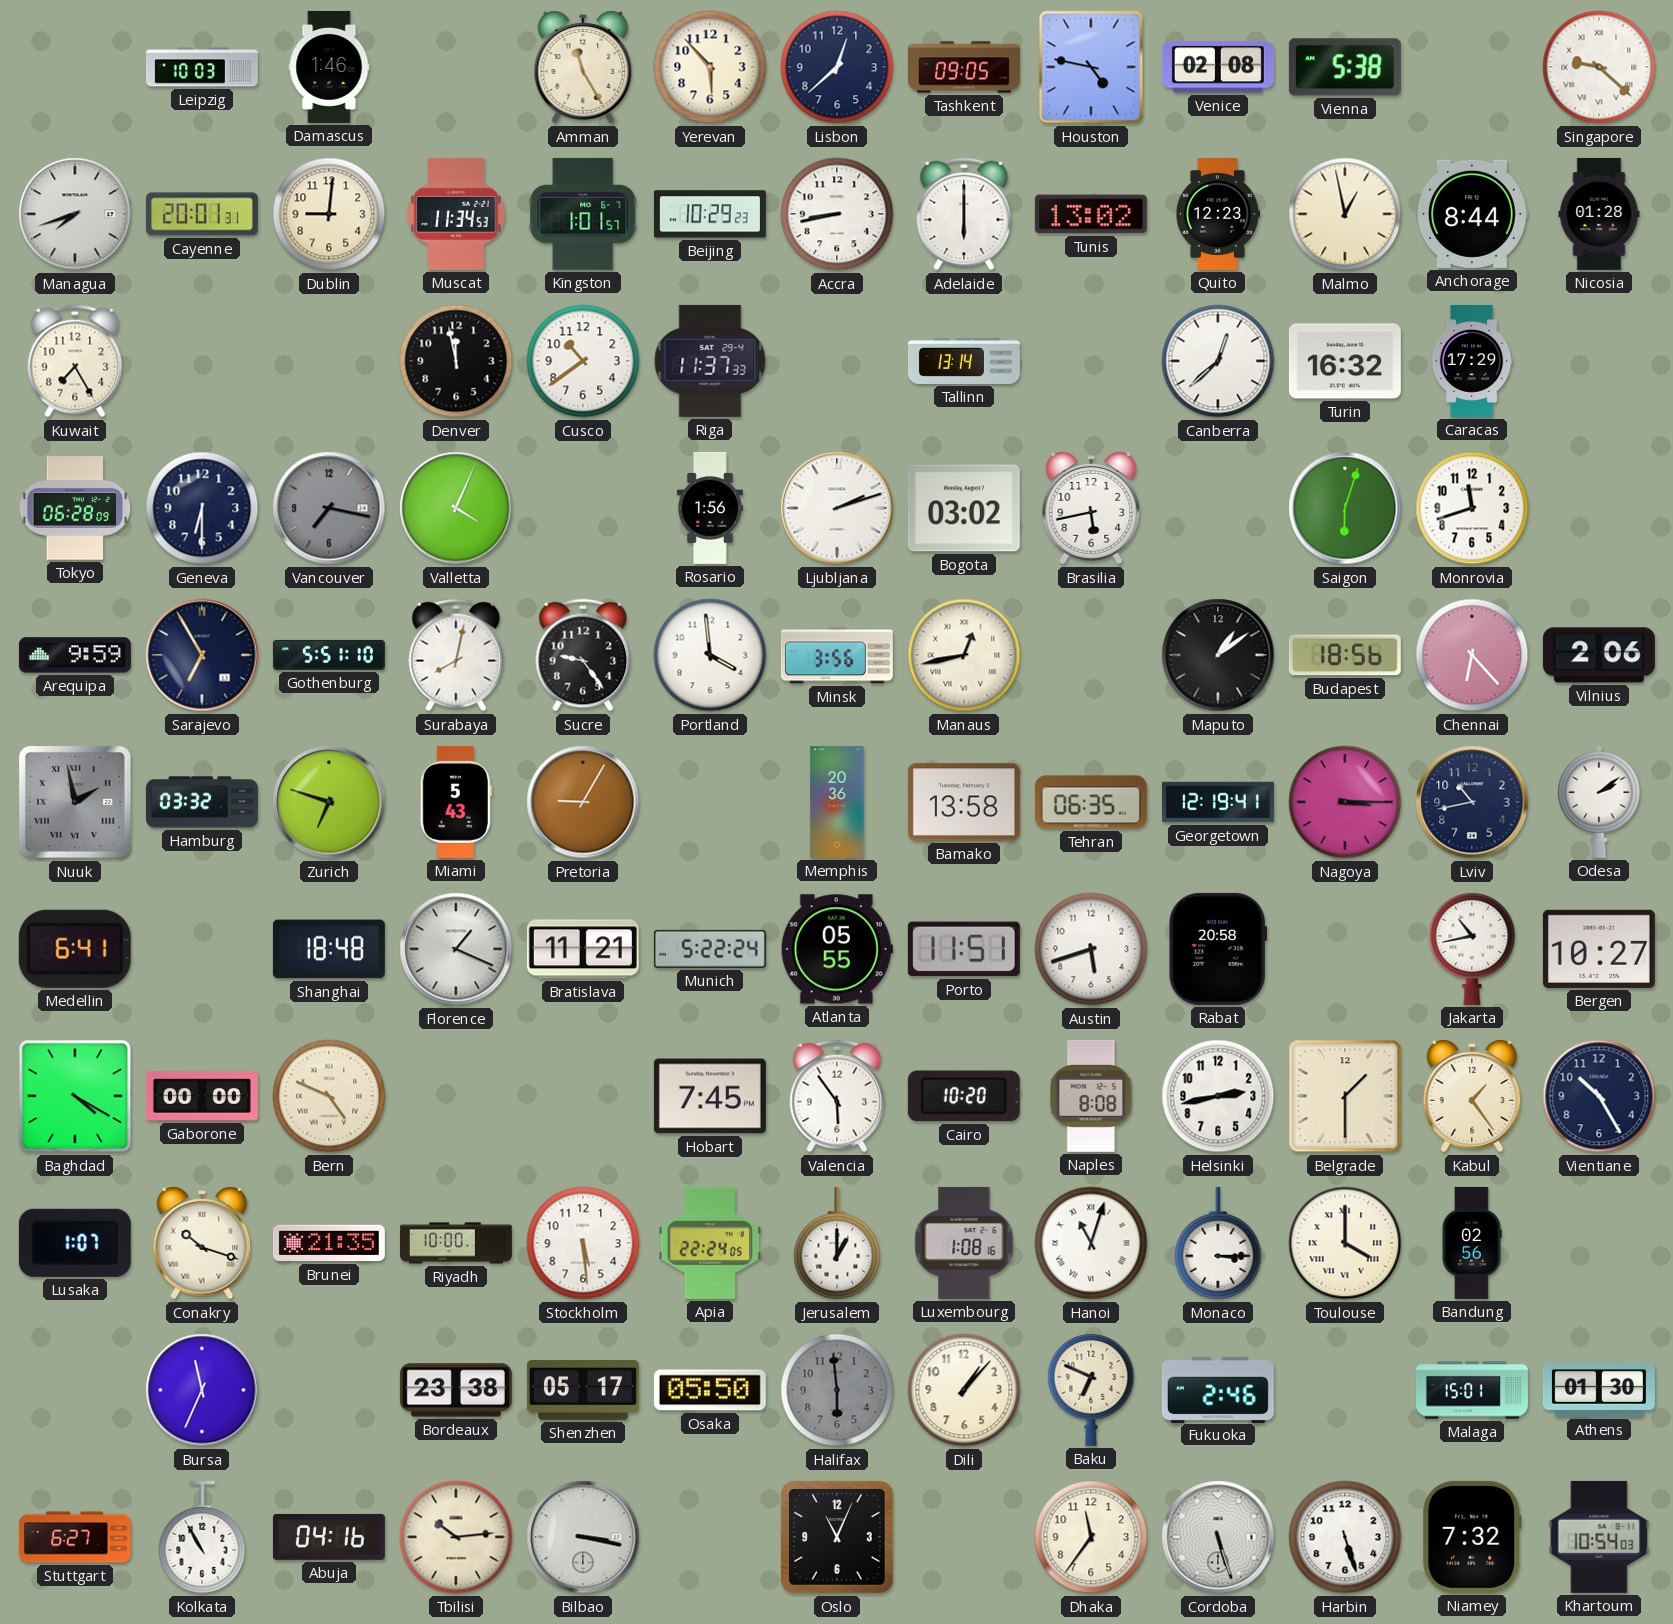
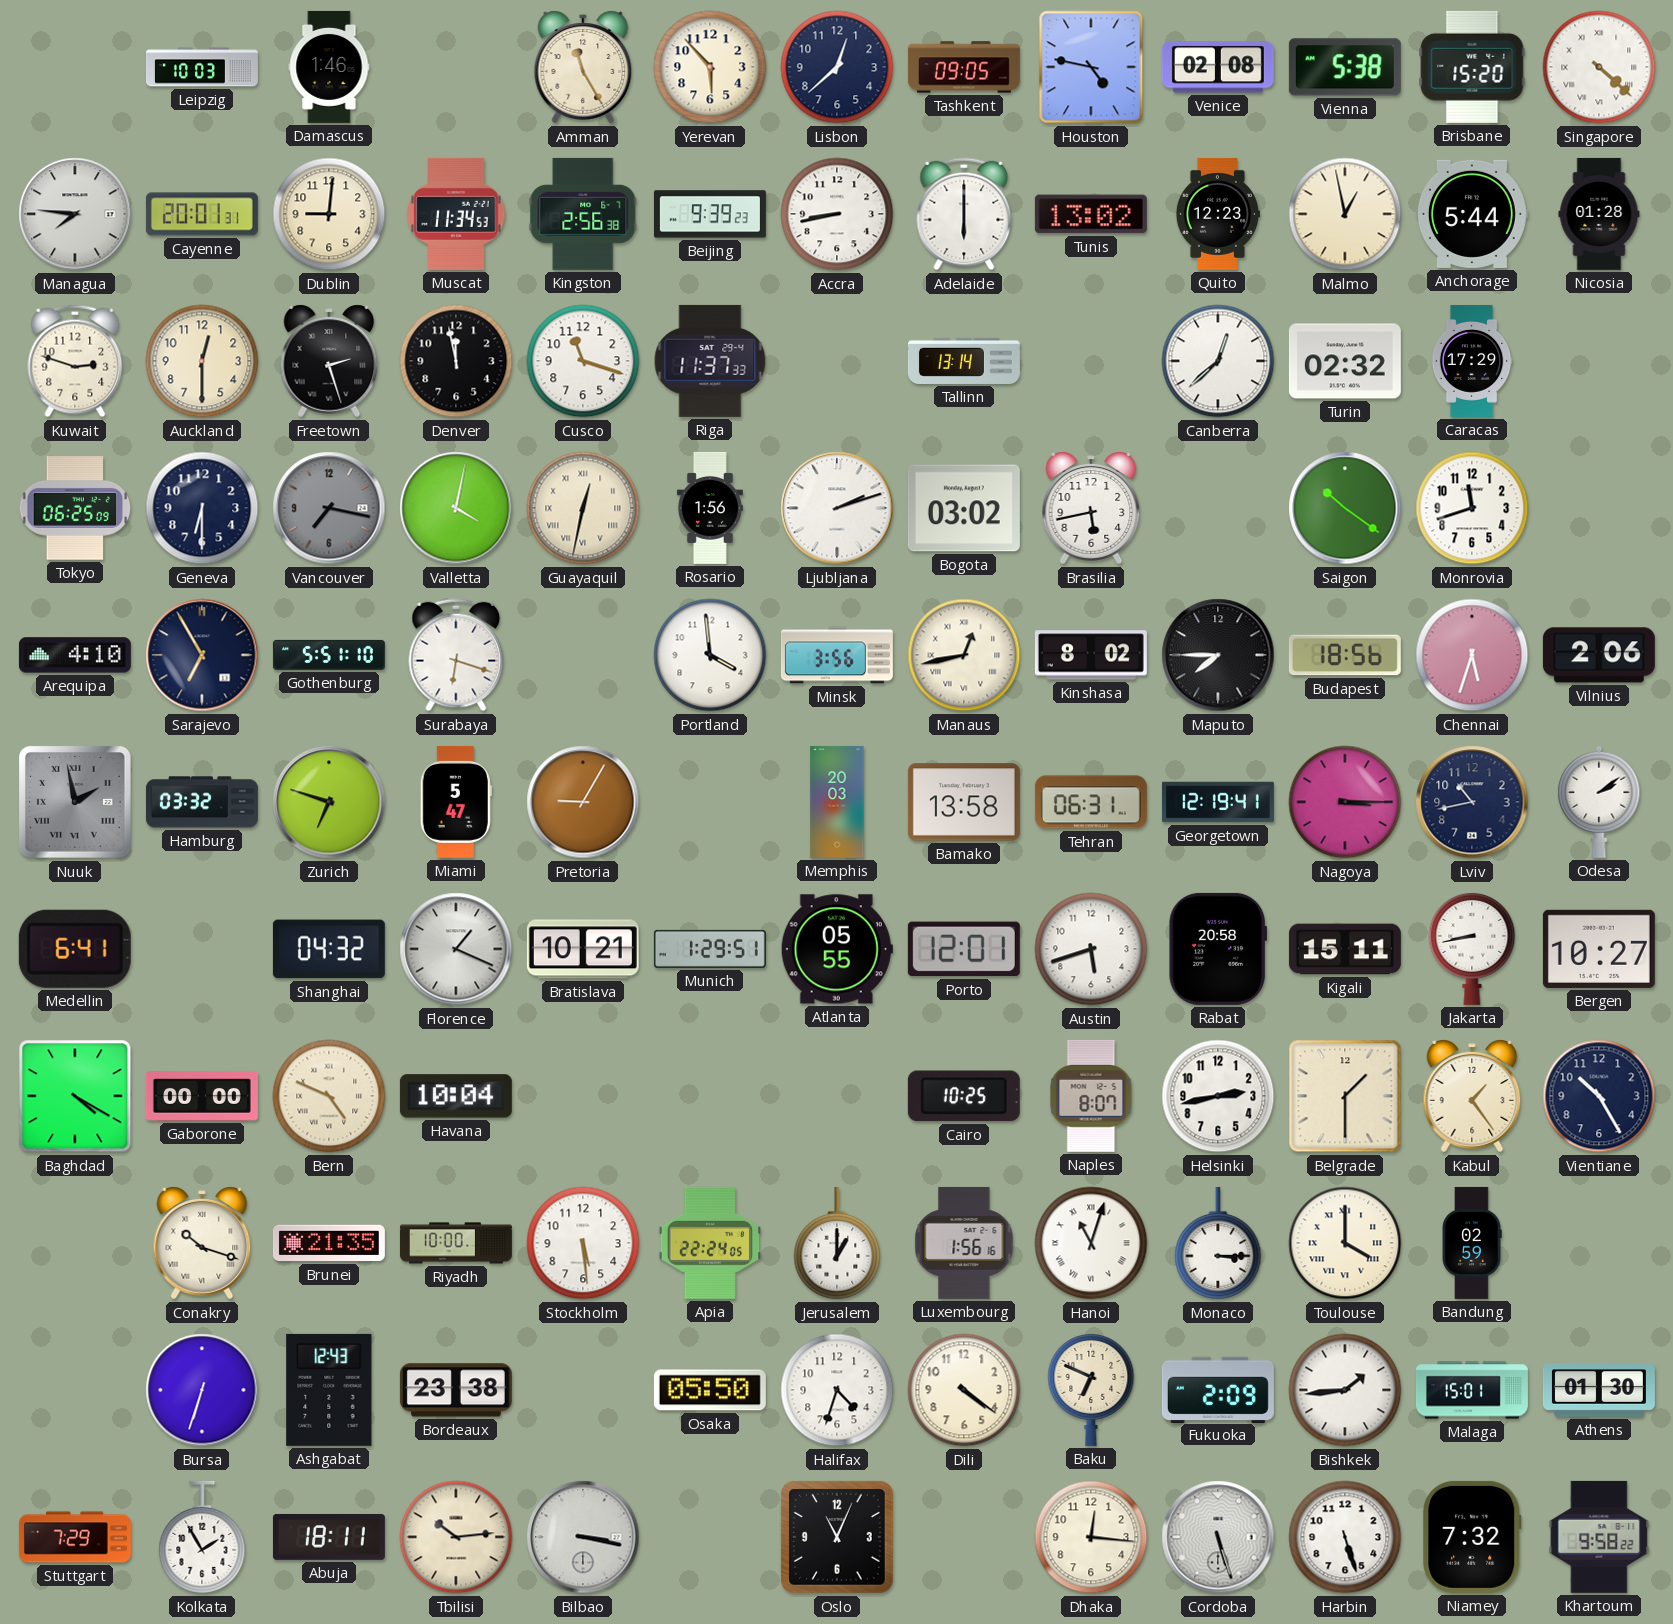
Brisbane: none -> 15:20
Singapore: 9:22 -> 4:22
Managua: 7:42 -> 7:46
Kingston: 1:01 -> 2:56
Beijing: 10:29 -> 9:39
Anchorage: 8:44 -> 5:44
Kuwait: 7:25 -> 2:48
Auckland: none -> 12:30
Freetown: none -> 2:27
Cusco: 10:39 -> 11:18
Turin: 16:32 -> 02:32
Tokyo: 06:28 -> 06:25
Valletta: 4:04 -> 4:02
Guayaquil: none -> 12:32
Saigon: 6:03 -> 10:21
Arequipa: 9:59 -> 4:10
Surabaya: 8:02 -> 6:18
Sucre: 9:24 -> none
Kinshasa: none -> 8:02
Maputo: 1:09 -> 7:45
Chennai: 6:23 -> 5:33
Miami: 5:43 -> 5:47
Memphis: 20:36 -> 20:03
Tehran: 06:35 -> 06:31
Shanghai: 18:48 -> 04:32
Bratislava: 11:21 -> 10:21
Munich: 5:22 -> 1:29
Porto: 11:51 -> 12:01
Kigali: none -> 15:11
Jakarta: 10:43 -> 8:43
Havana: none -> 10:04
Hobart: 7:45 -> none
Valencia: 5:54 -> none
Cairo: 10:20 -> 10:25
Naples: 8:08 -> 8:07
Lusaka: 1:07 -> none
Luxembourg: 1:08 -> 1:56
Bandung: 02:56 -> 02:59
Bursa: 11:34 -> 6:33
Ashgabat: none -> 12:43
Shenzhen: 05:17 -> none
Halifax: 5:59 -> 4:33
Halifax dial: grey -> white
Dili: 1:07 -> 4:21
Fukuoka: 2:46 -> 2:09
Bishkek: none -> 1:44
Stuttgart: 6:27 -> 7:29
Kolkata: 10:55 -> 1:55
Abuja: 04:16 -> 18:11
Dhaka: 11:36 -> 12:16
Khartoum: 10:54 -> 9:58
